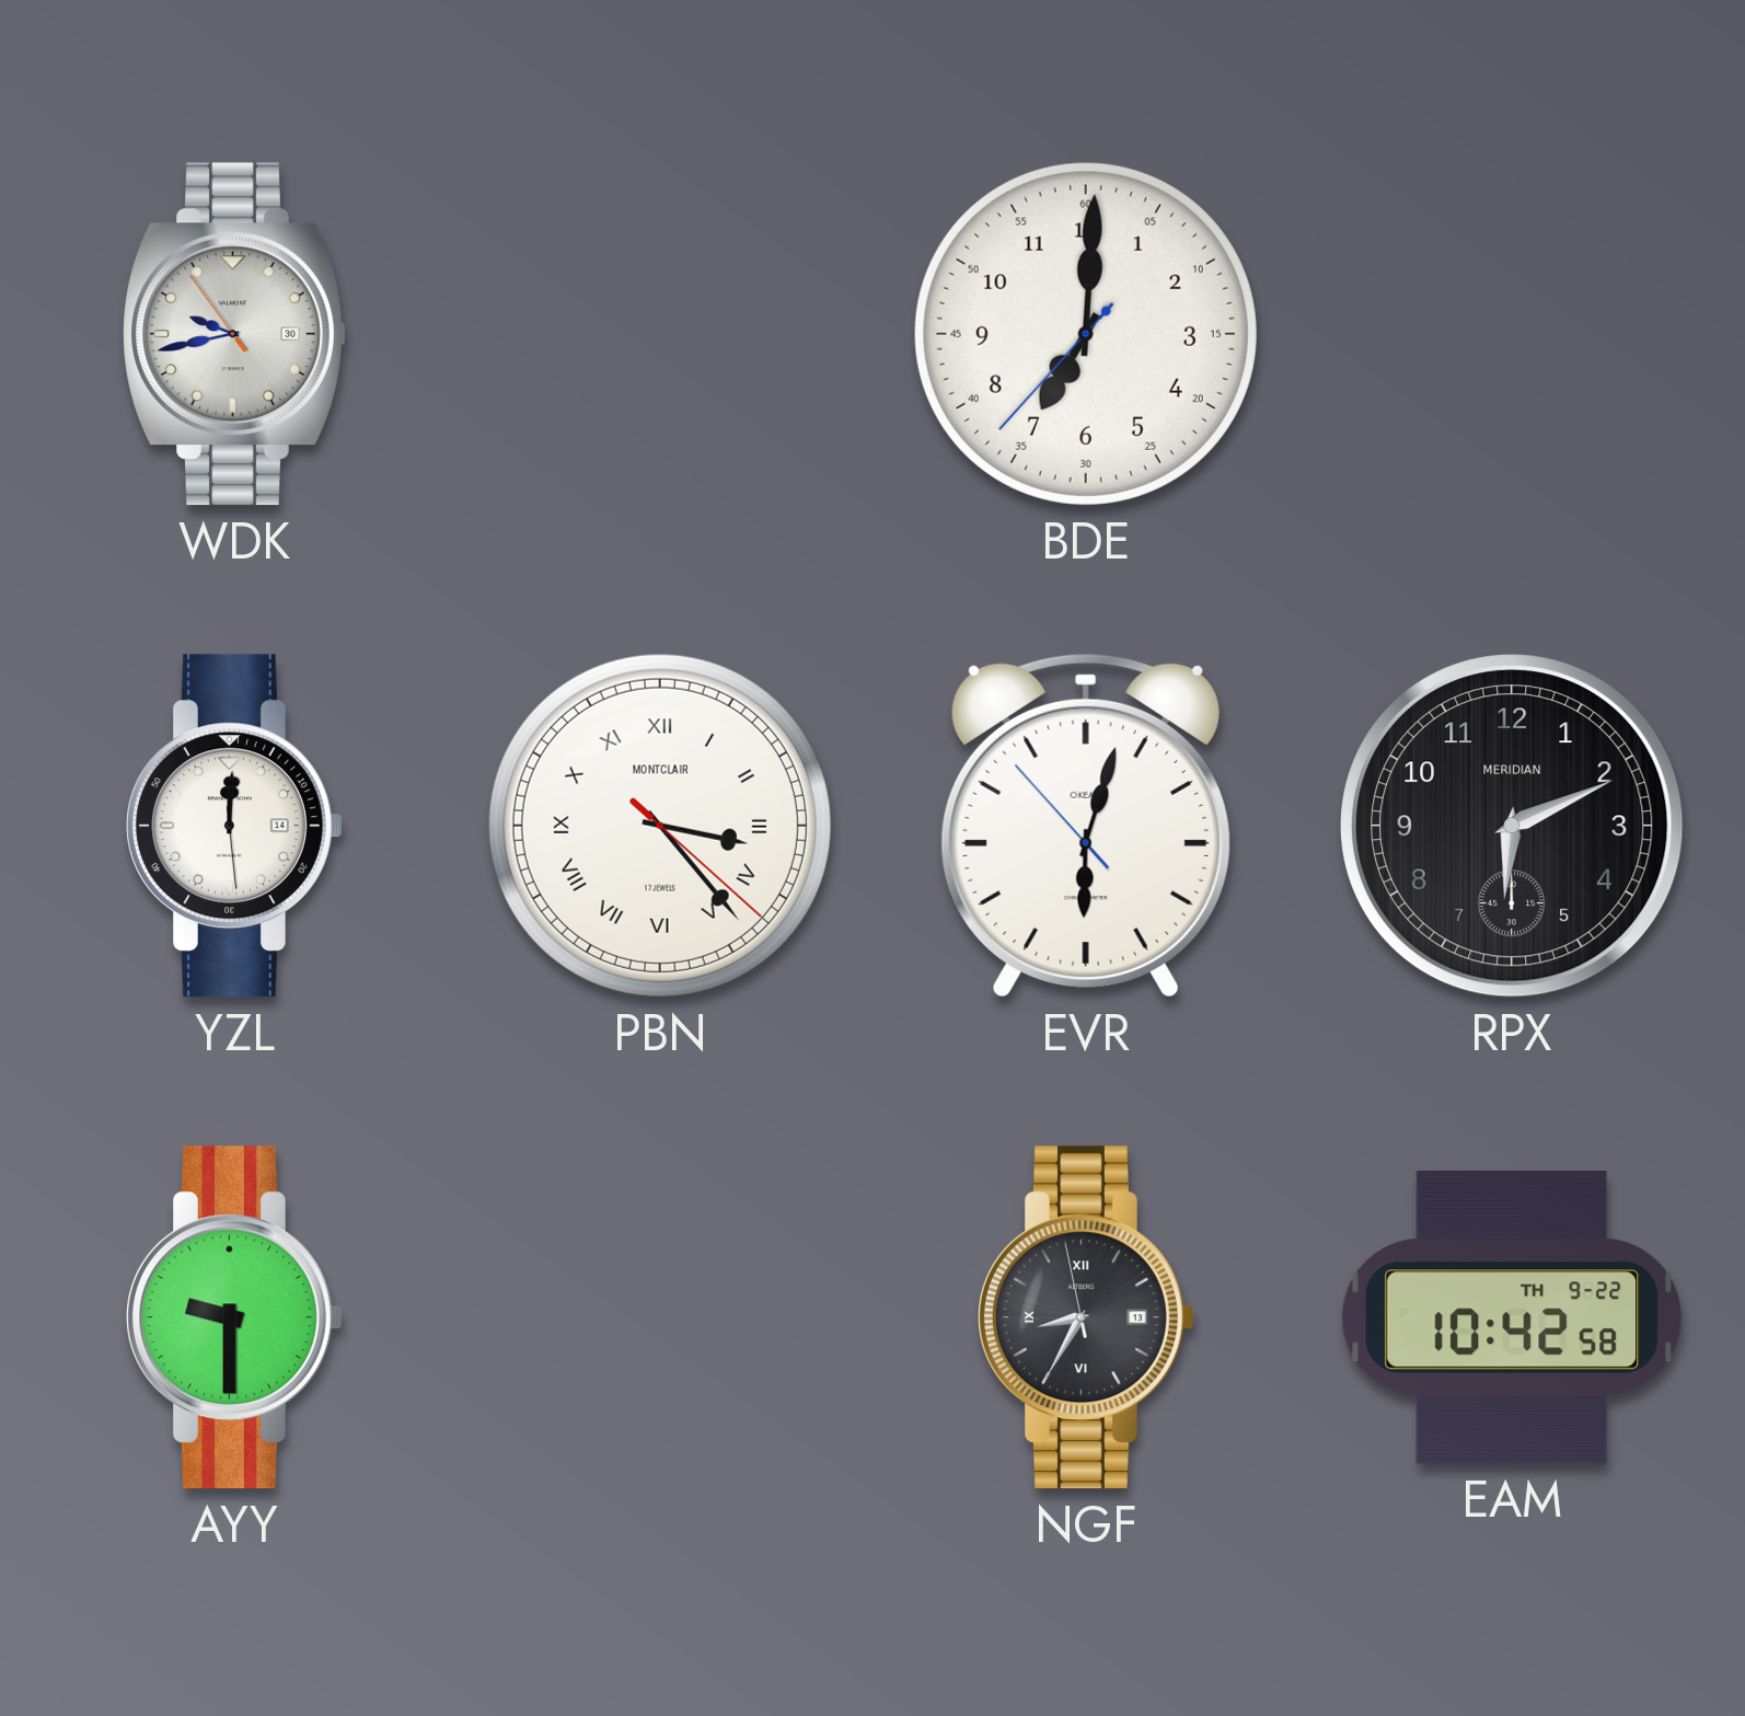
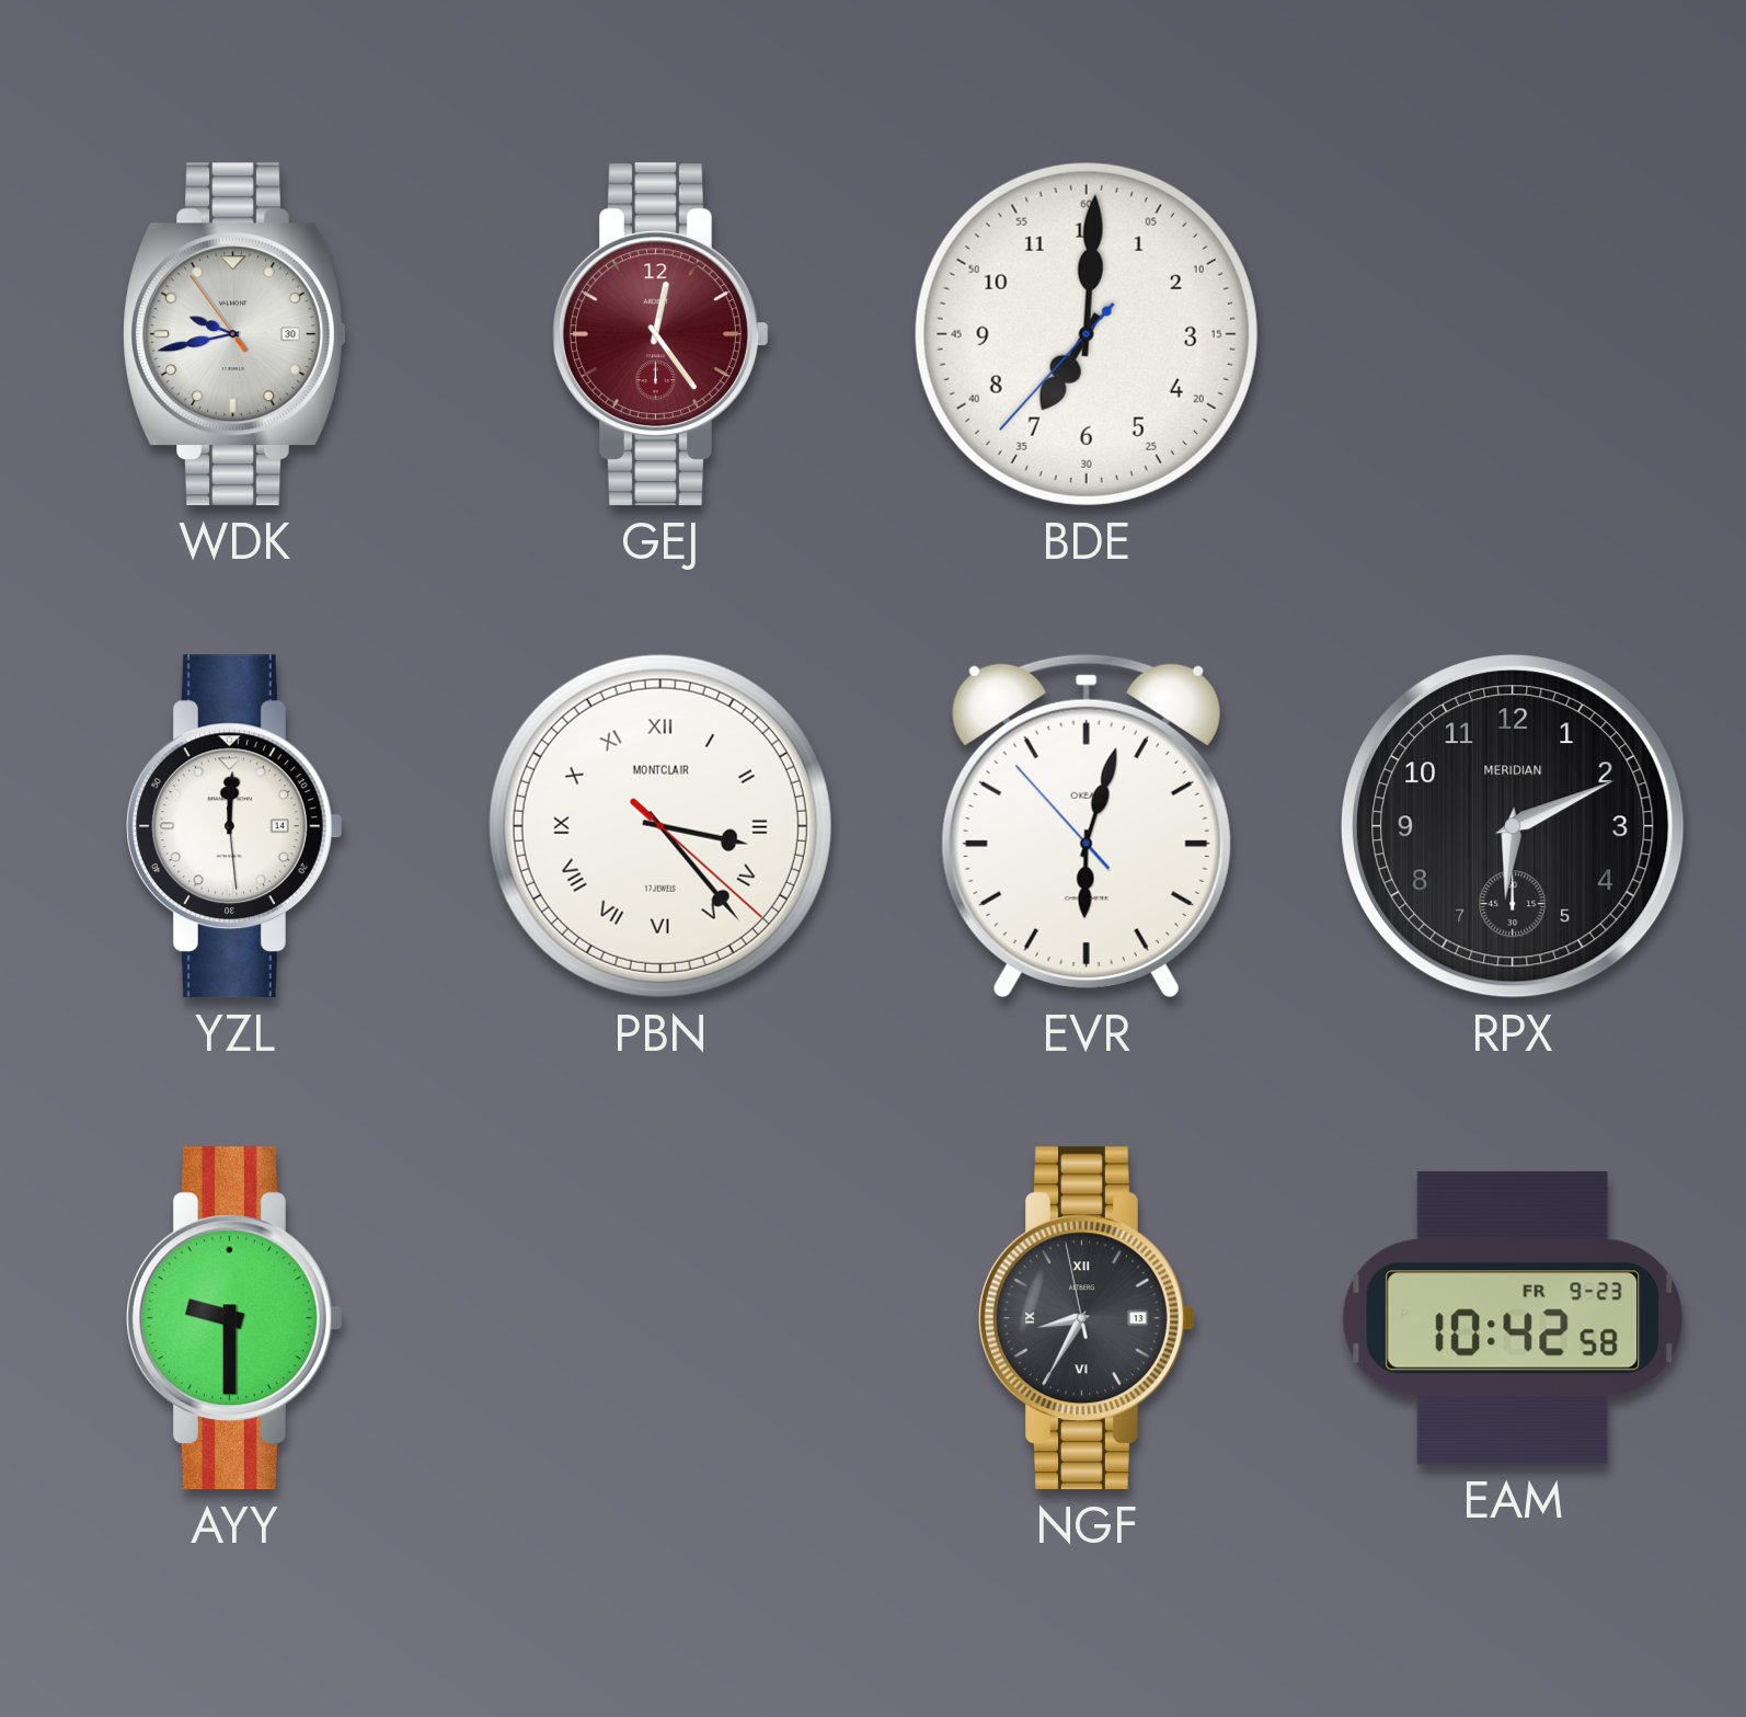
GEJ: none -> 12:24
EAM date: TH 9-22 -> FR 9-23
